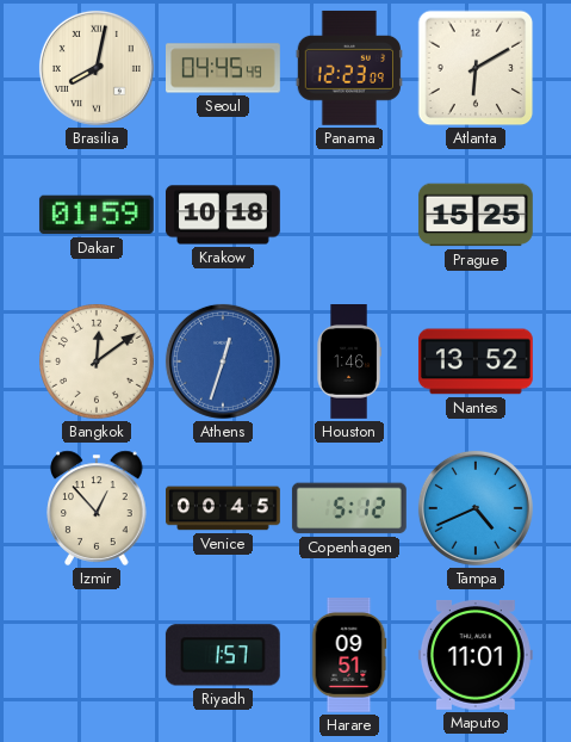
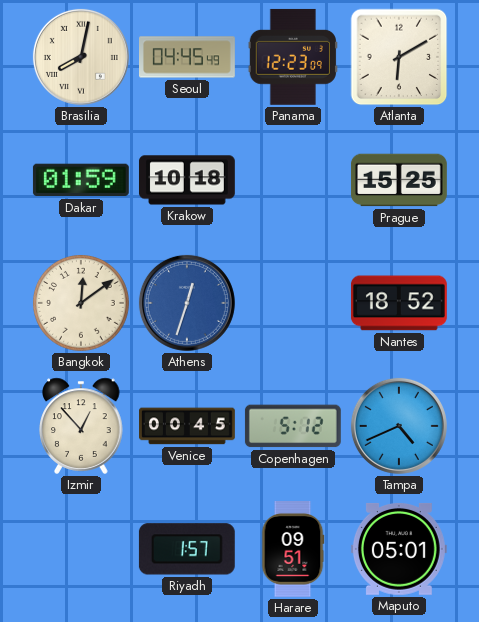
Houston: 1:46 -> none
Nantes: 13:52 -> 18:52
Maputo: 11:01 -> 05:01
